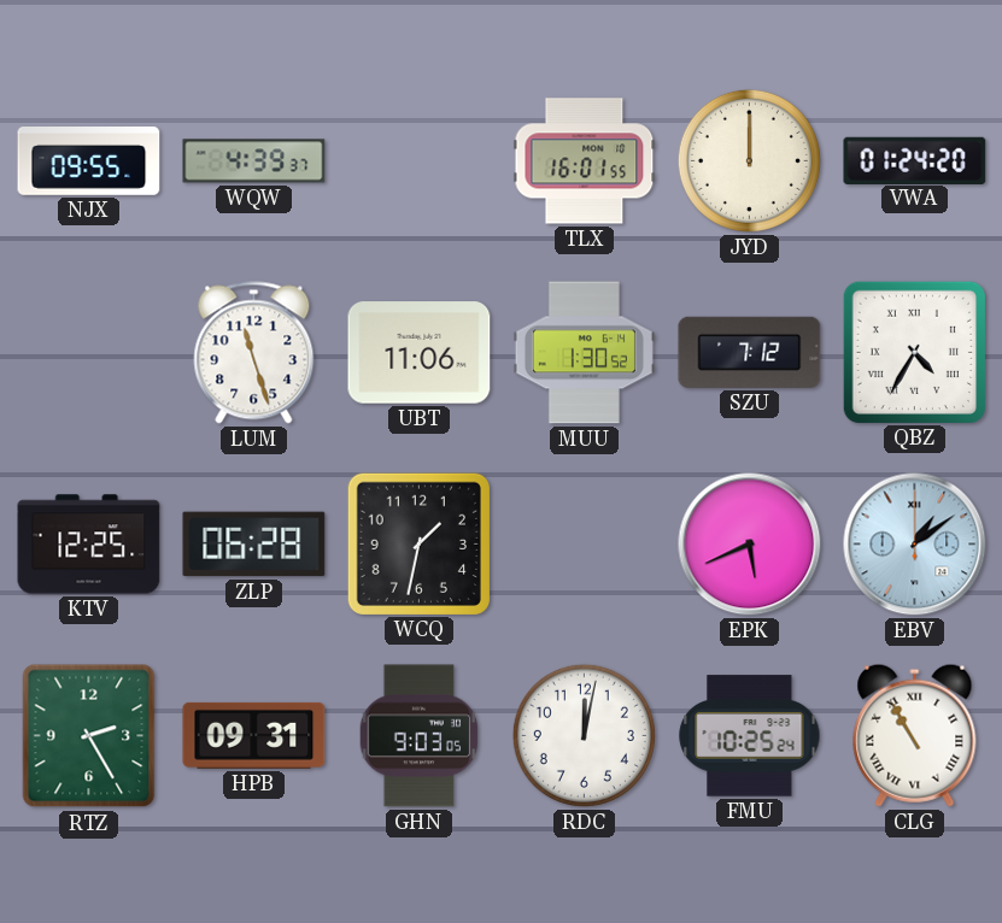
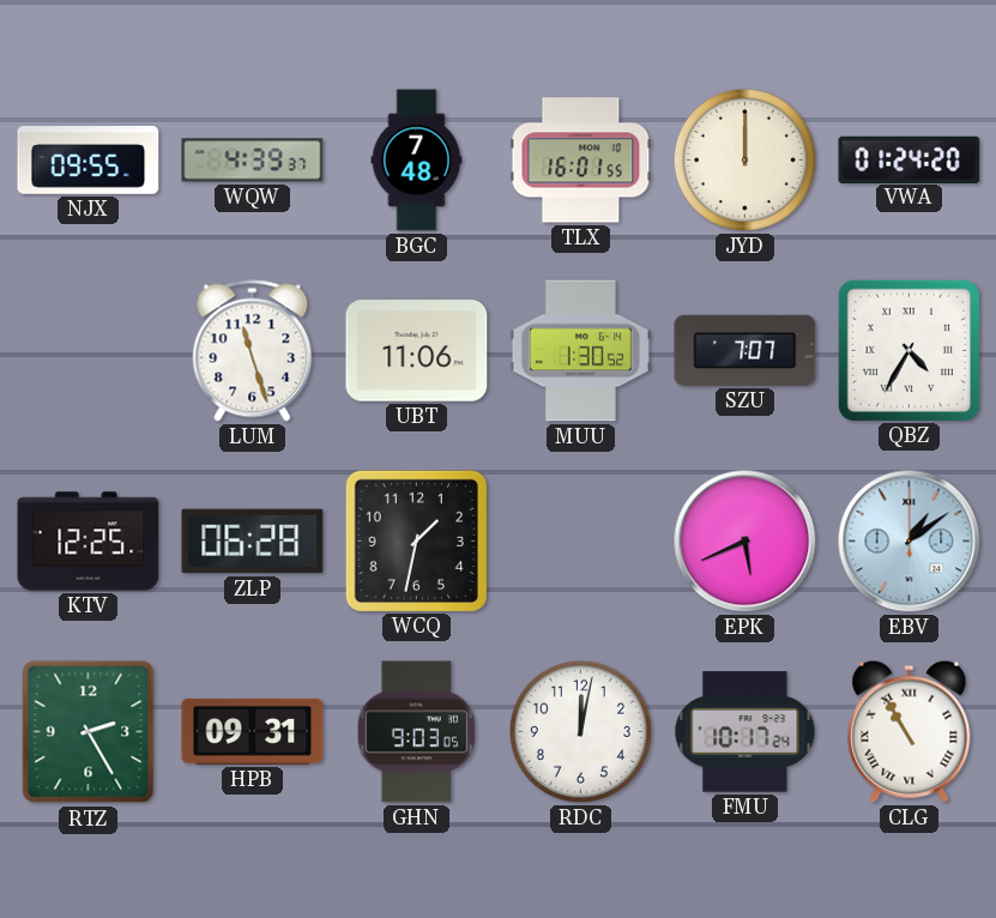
BGC: none -> 7:48
SZU: 7:12 -> 7:07
FMU: 10:25 -> 10:17
